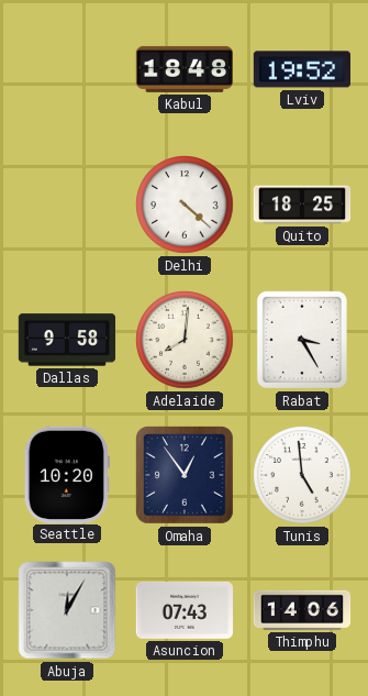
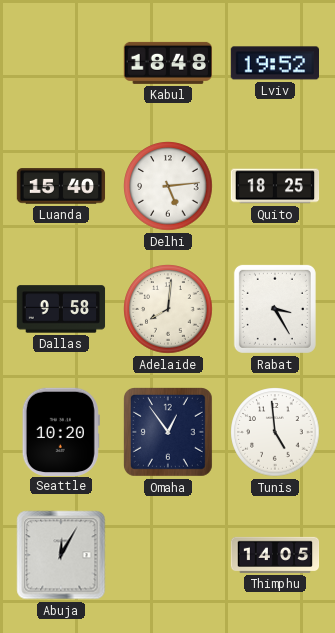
Luanda: none -> 15:40
Delhi: 4:22 -> 5:14
Asuncion: 07:43 -> none
Thimphu: 14:06 -> 14:05
